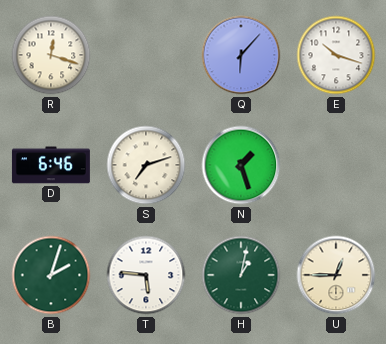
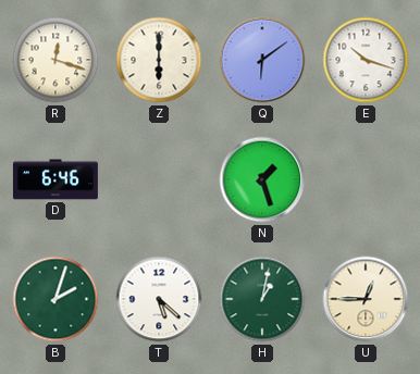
Z: none -> 6:00
Q: 6:07 -> 6:09
S: 7:12 -> none
T: 5:46 -> 5:22
